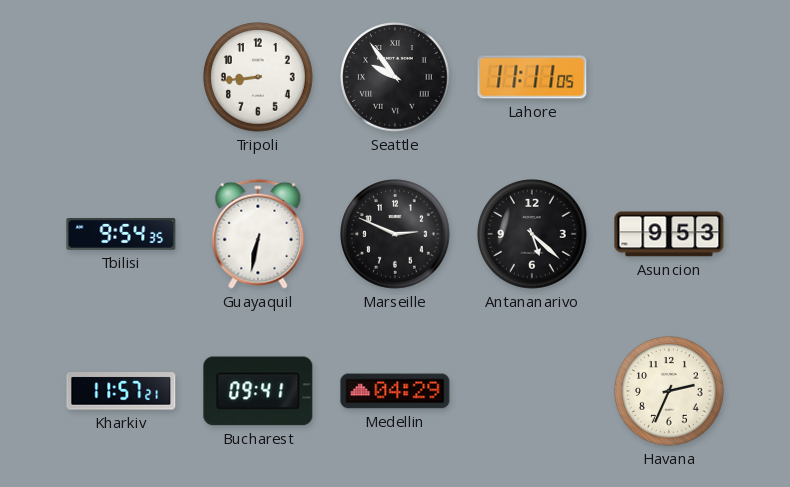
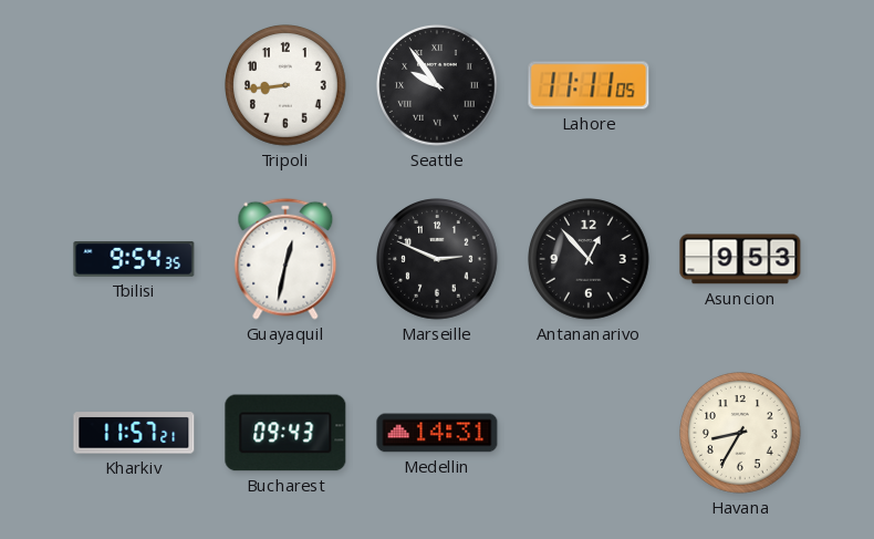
Guayaquil: 6:32 -> 12:32
Antananarivo: 5:22 -> 12:53
Bucharest: 09:41 -> 09:43
Medellin: 04:29 -> 14:31
Havana: 2:34 -> 8:35
